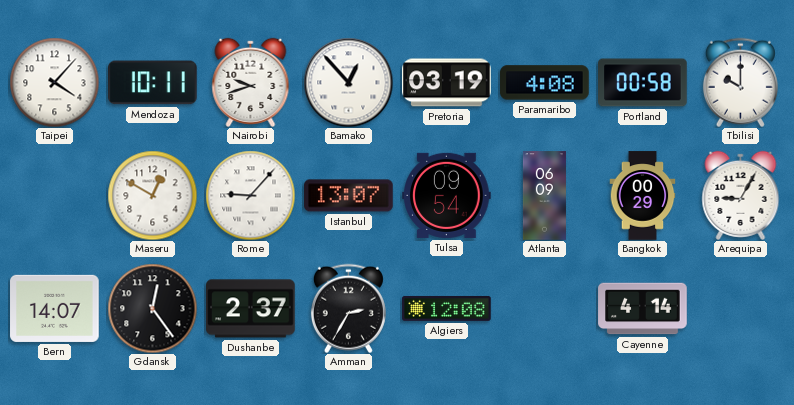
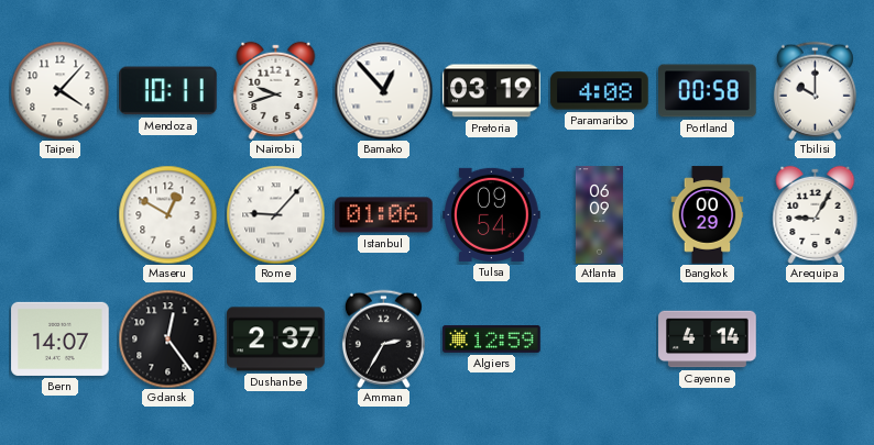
Istanbul: 13:07 -> 01:06
Algiers: 12:08 -> 12:59
